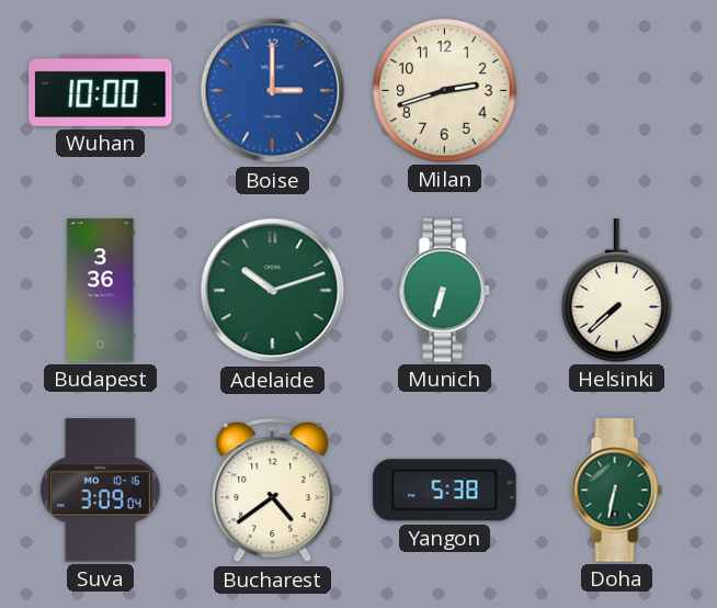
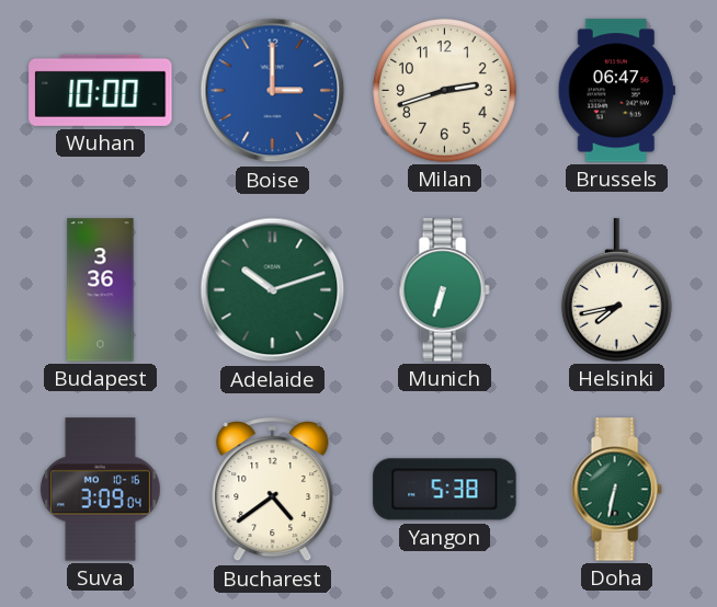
Brussels: none -> 06:47
Helsinki: 7:38 -> 7:43
